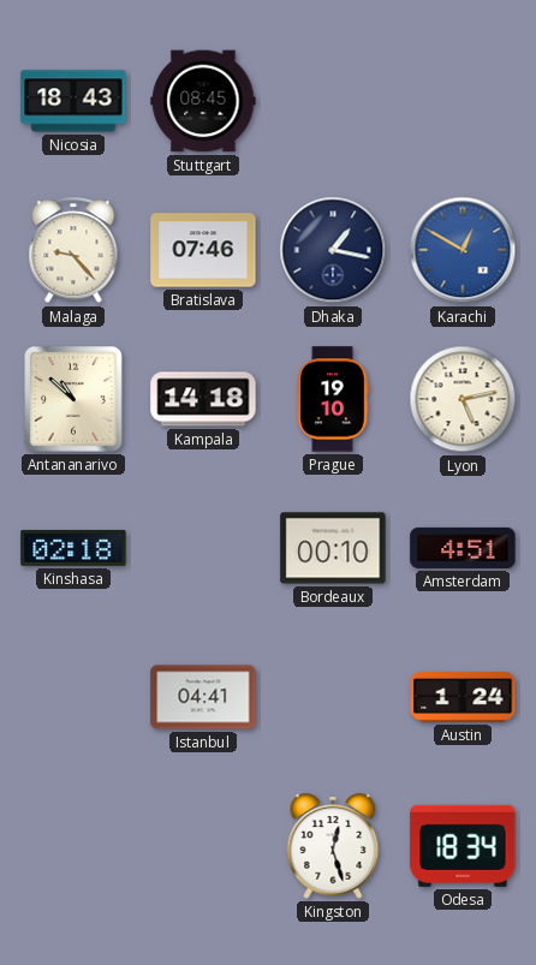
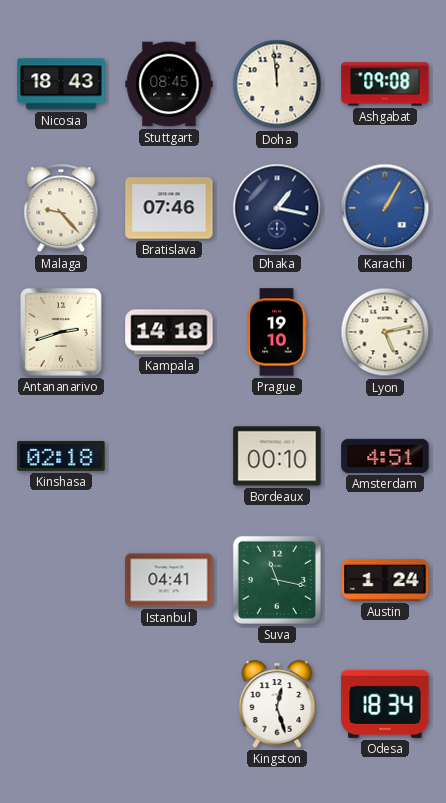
Doha: none -> 11:59
Ashgabat: none -> 09:08
Karachi: 12:50 -> 1:05
Antananarivo: 10:52 -> 2:42
Suva: none -> 11:17
